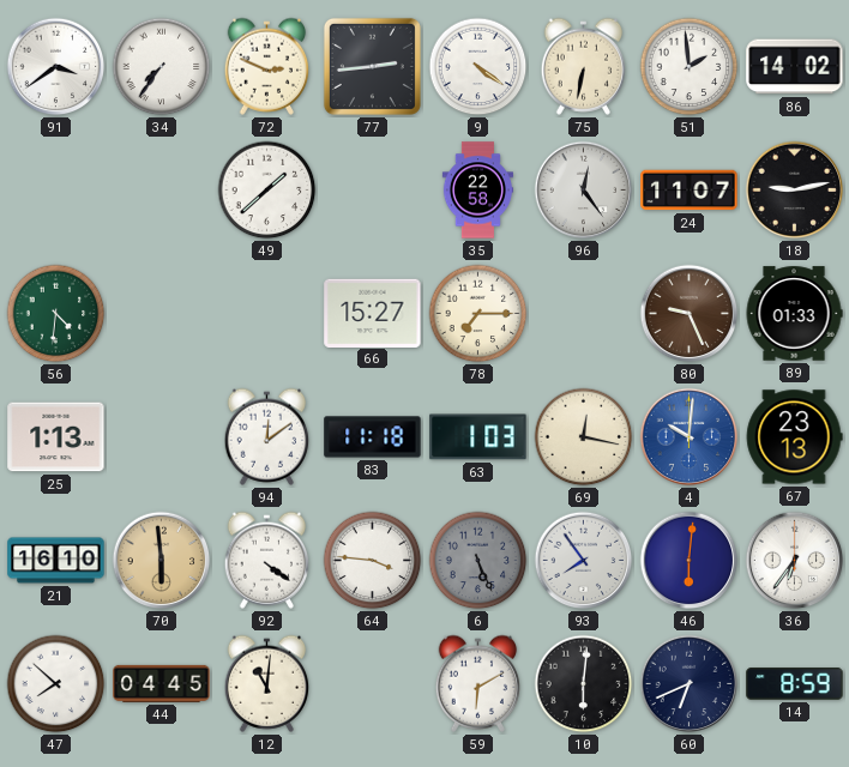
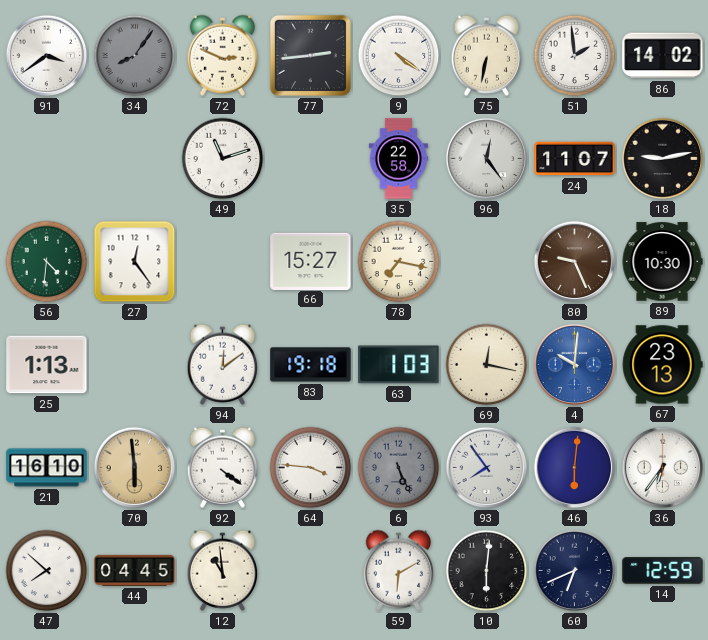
34: 7:36 -> 8:06
34 dial: white -> grey
49: 1:38 -> 11:12
27: none -> 12:24
78: 7:15 -> 7:17
89: 01:33 -> 10:30
83: 11:18 -> 19:18
12: 11:01 -> 10:59
14: 8:59 -> 12:59
